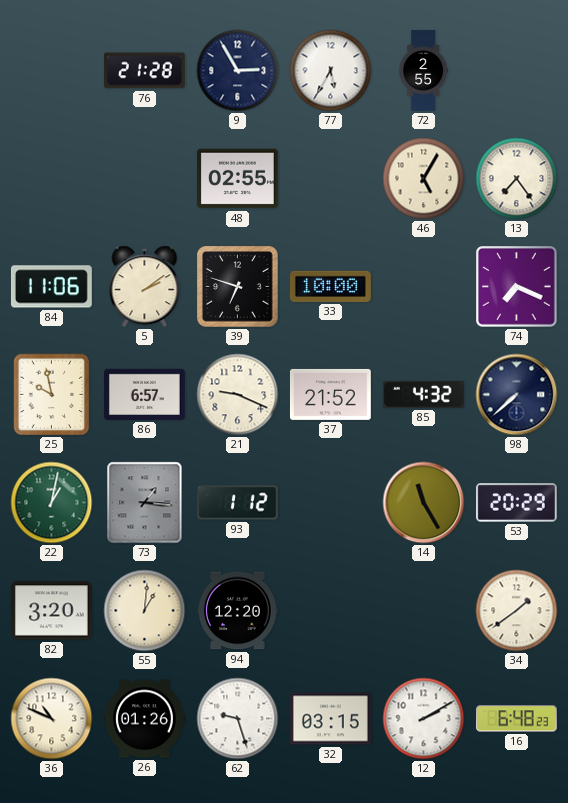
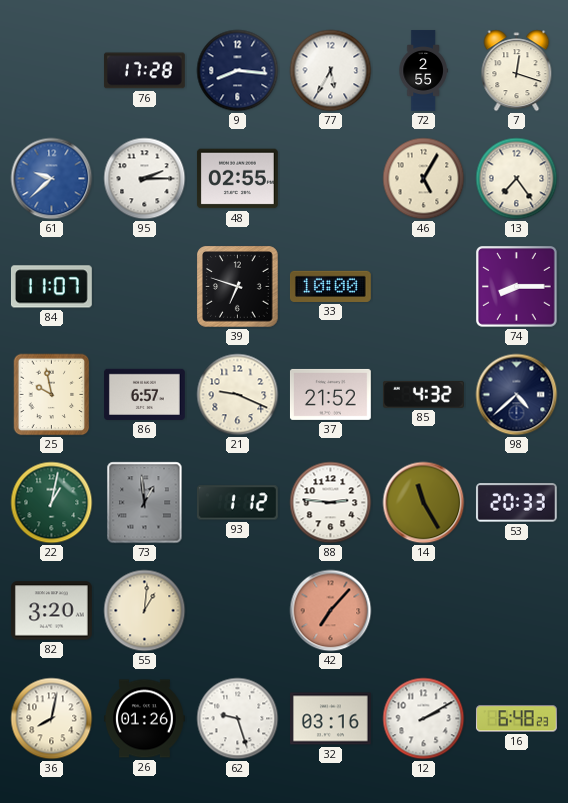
76: 21:28 -> 17:28
9: 2:55 -> 8:16
7: none -> 12:18
61: none -> 9:38
95: none -> 2:15
84: 11:06 -> 11:07
5: 2:09 -> none
74: 7:19 -> 8:15
98: 7:38 -> 4:38
73: 1:16 -> 12:59
88: none -> 2:46
53: 20:29 -> 20:33
94: 12:20 -> none
42: none -> 7:07
34: 1:39 -> none
36: 10:49 -> 8:02
32: 03:15 -> 03:16
